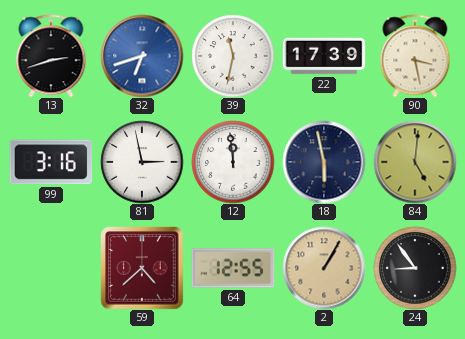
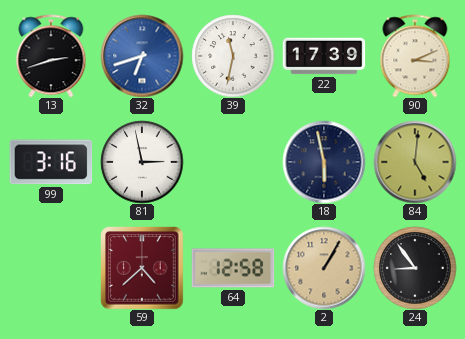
90: 3:28 -> 3:11
12: 11:59 -> none
64: 12:55 -> 12:58
